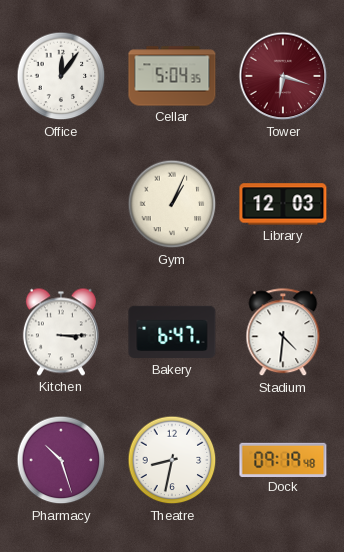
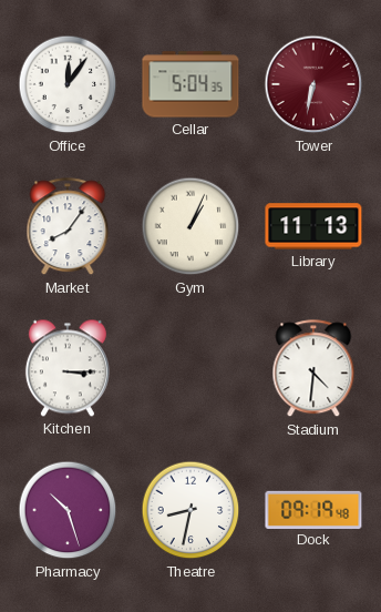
Tower: 6:18 -> 6:32
Market: none -> 8:06
Library: 12:03 -> 11:13
Bakery: 6:47 -> none
